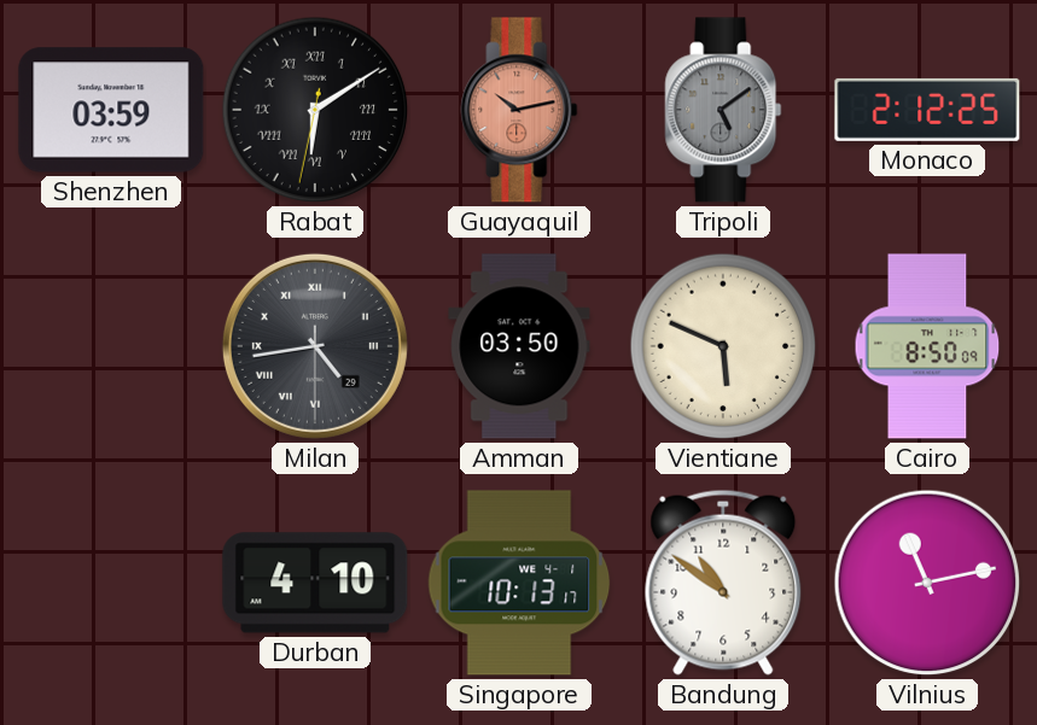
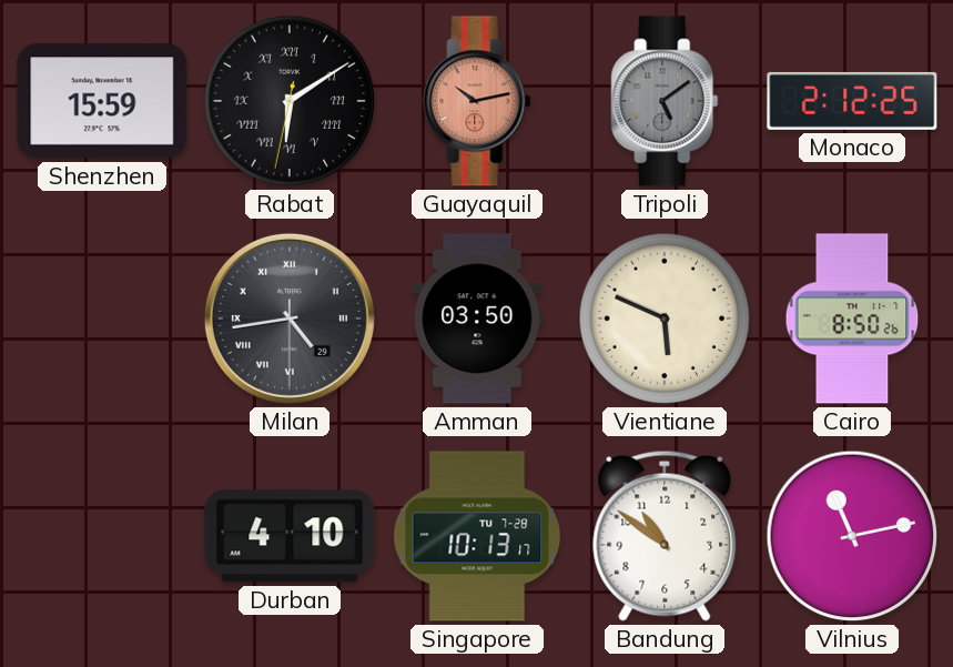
Shenzhen: 03:59 -> 15:59
Cairo: 8:50:09 -> 8:50:26
Singapore date: WE 4-1 -> TU 7-28
